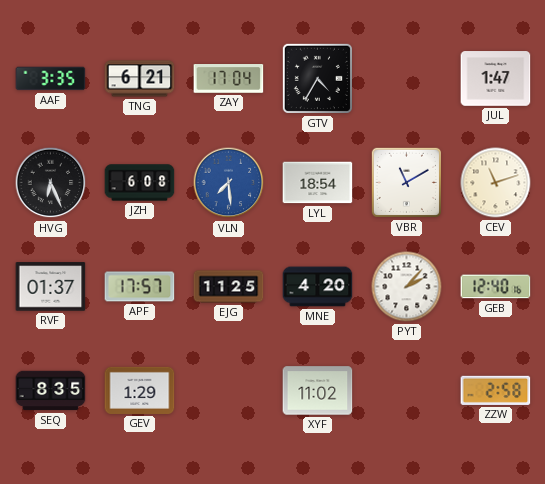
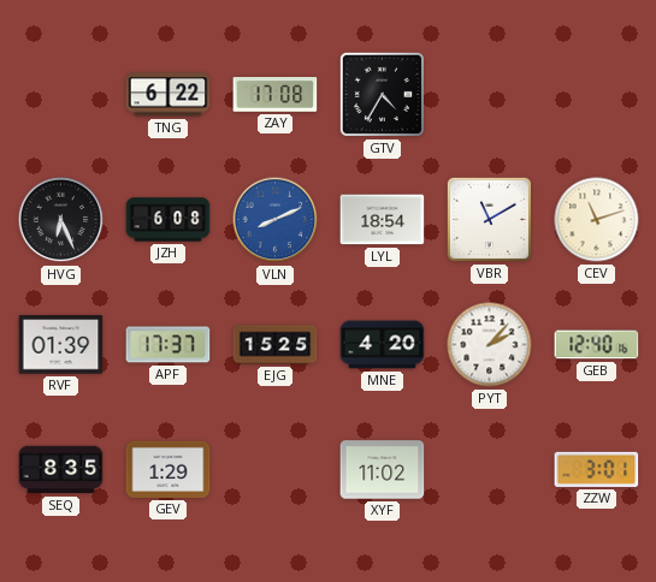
AAF: 3:35 -> none
TNG: 6:21 -> 6:22
ZAY: 17:04 -> 17:08
JUL: 1:47 -> none
VLN: 7:29 -> 8:11
RVF: 01:37 -> 01:39
APF: 17:57 -> 17:37
EJG: 11:25 -> 15:25
ZZW: 2:58 -> 3:01
